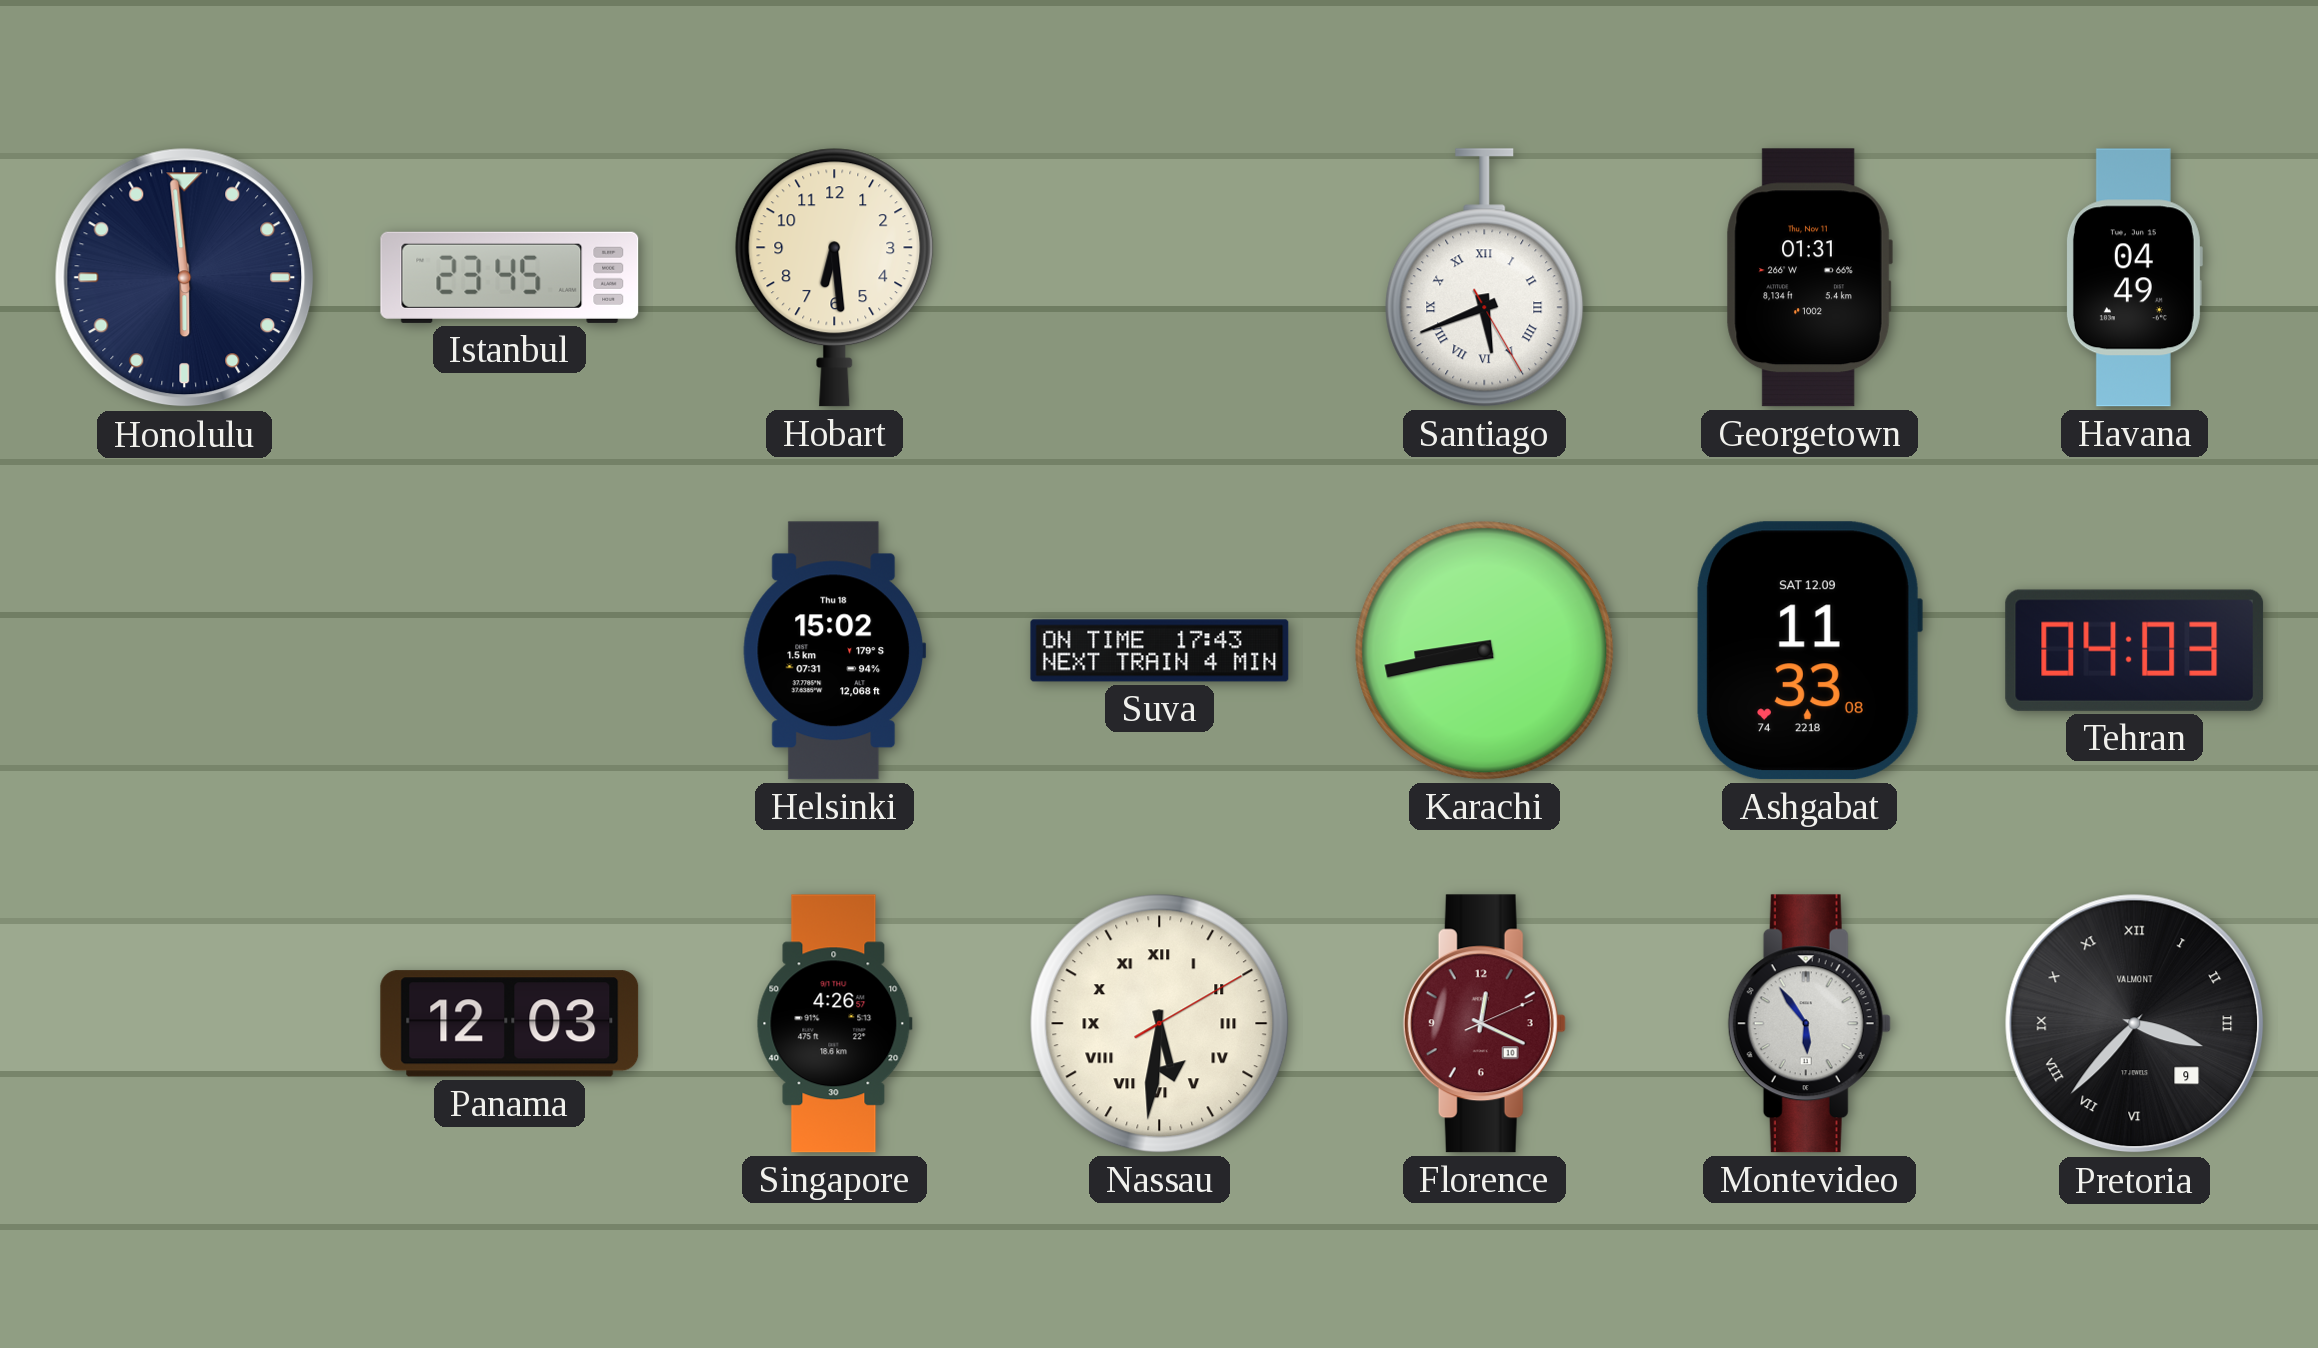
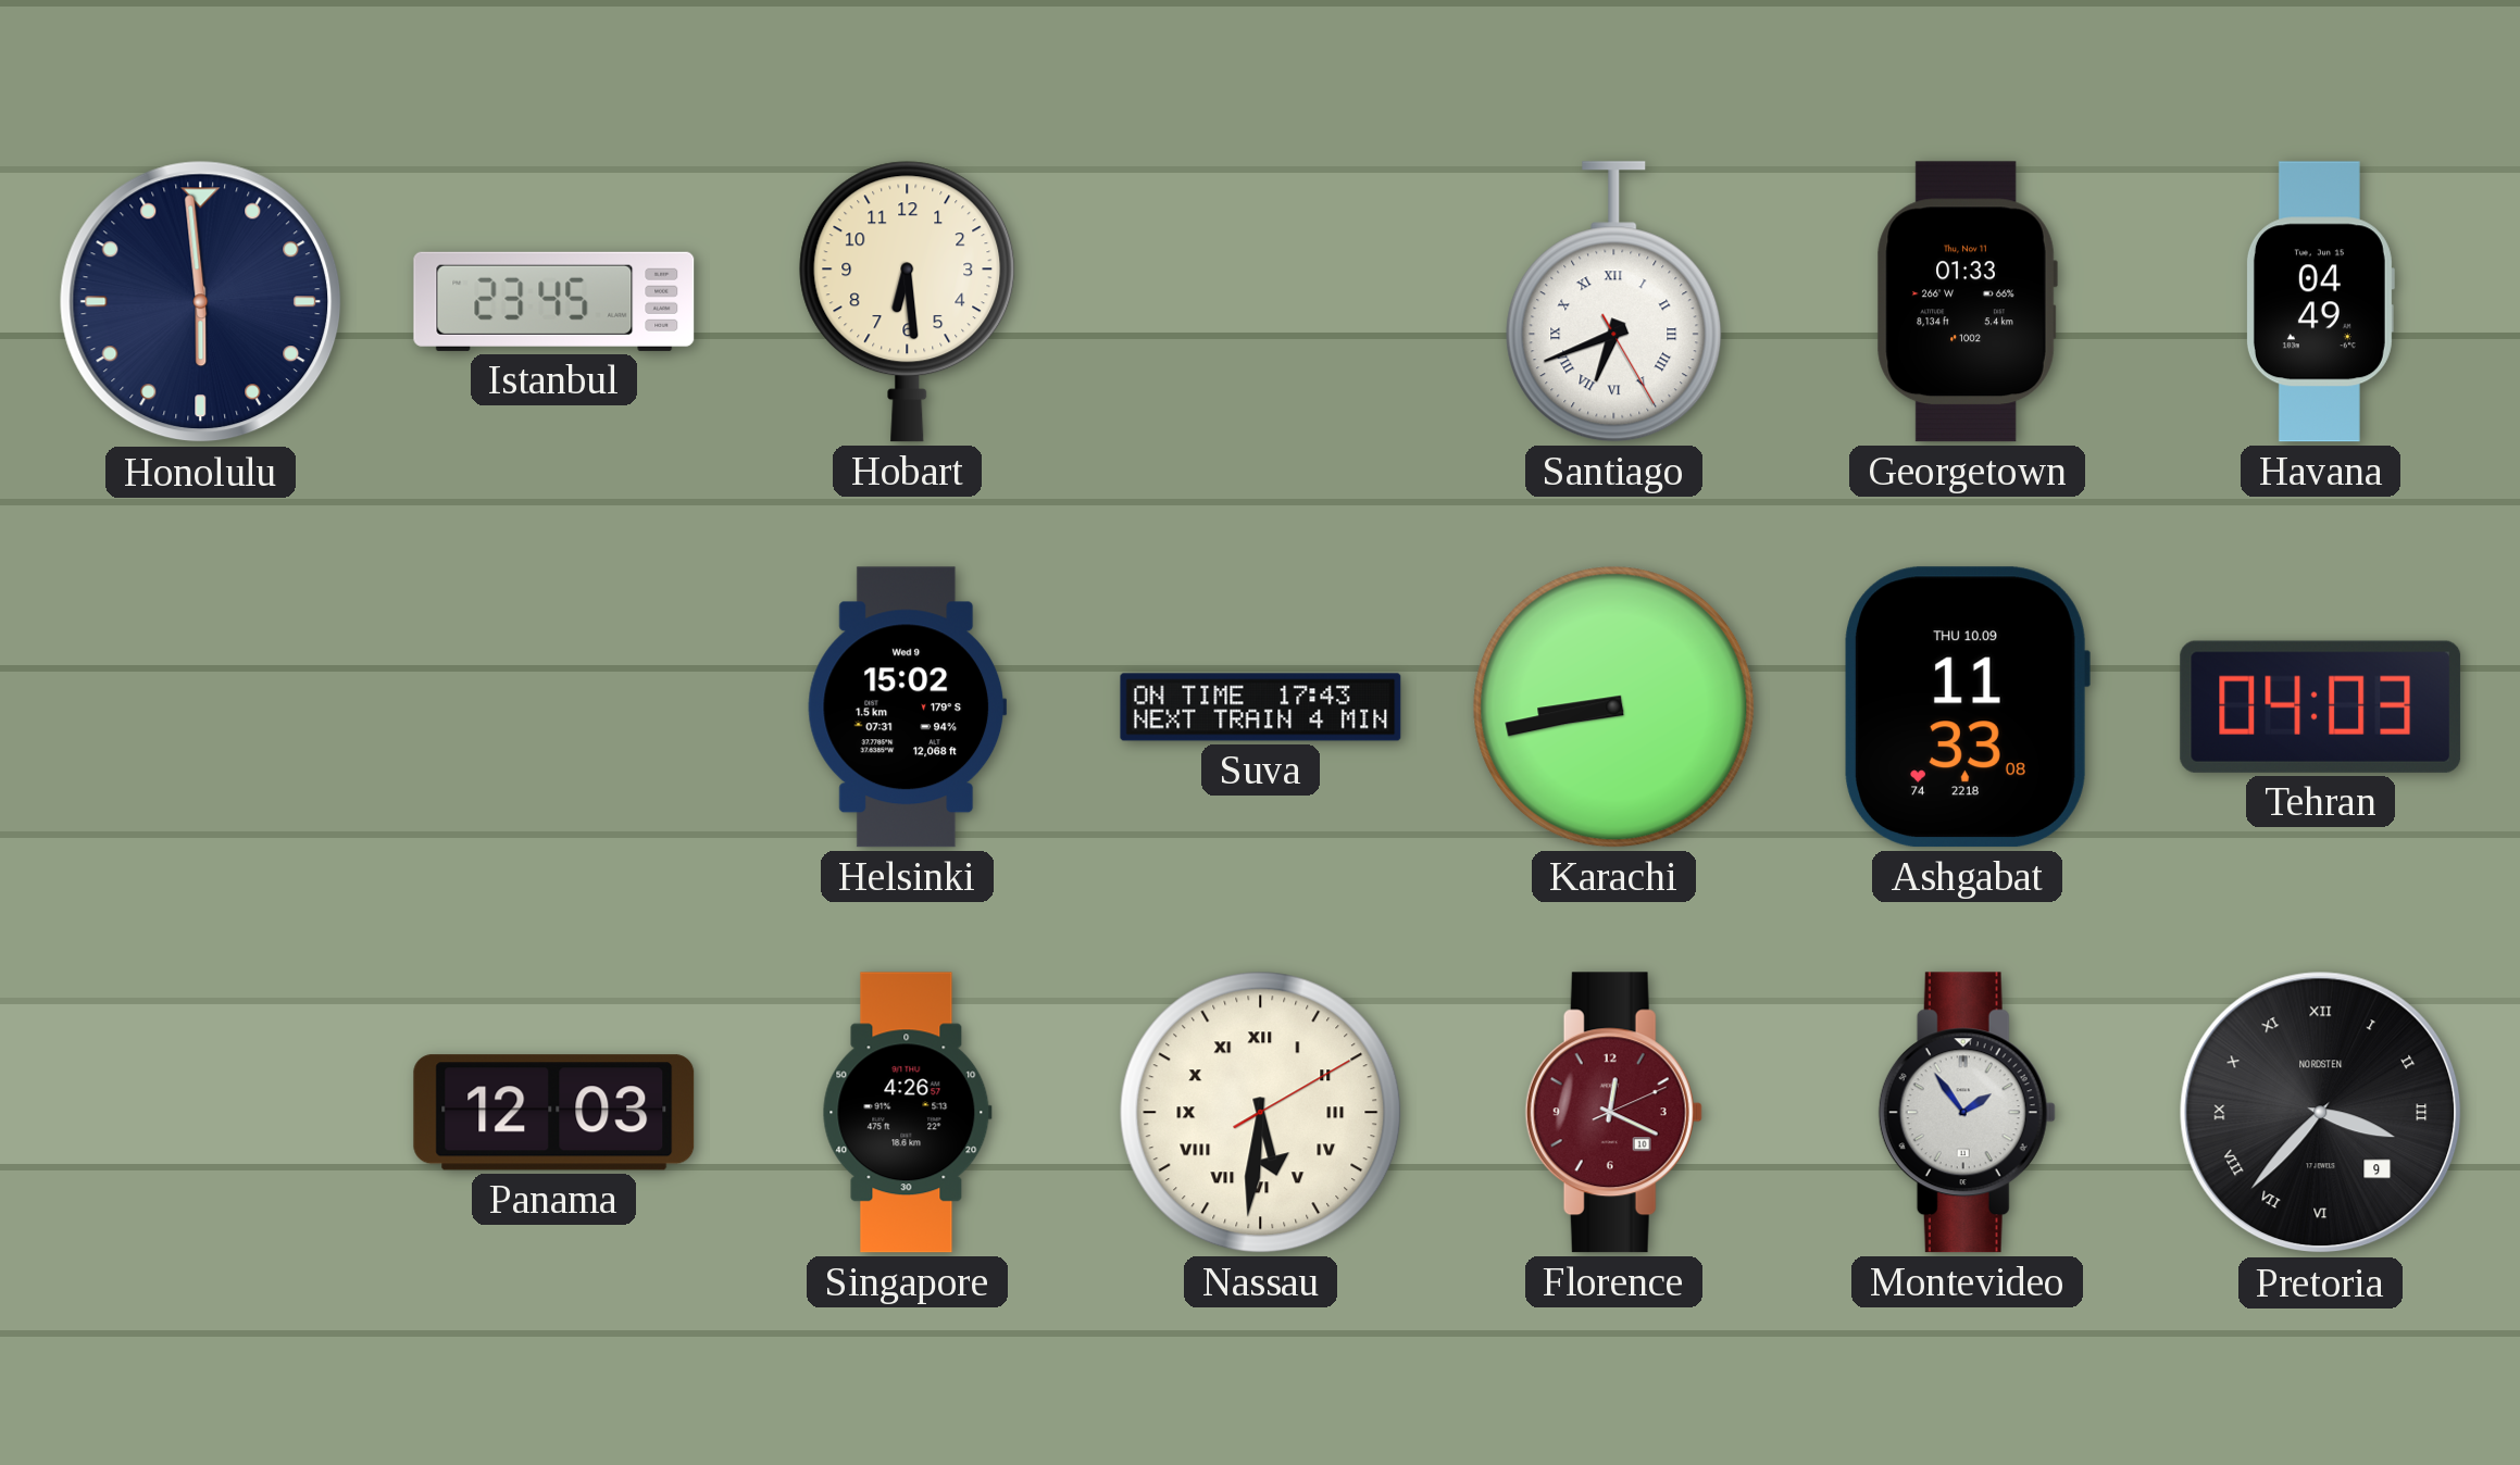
Santiago: 5:41 -> 6:41
Georgetown: 01:31 -> 01:33
Helsinki date: Thu 18 -> Wed 9
Ashgabat date: SAT 12.09 -> THU 10.09
Montevideo: 5:54 -> 1:54
Pretoria brand: VALMONT -> NORDSTEN
